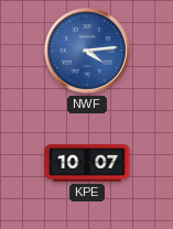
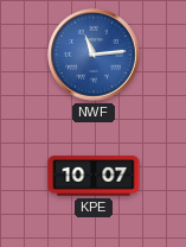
NWF: 4:14 -> 11:14
